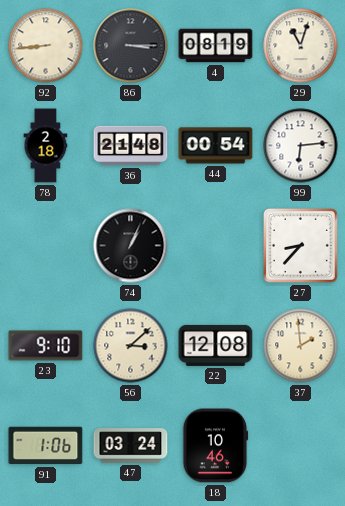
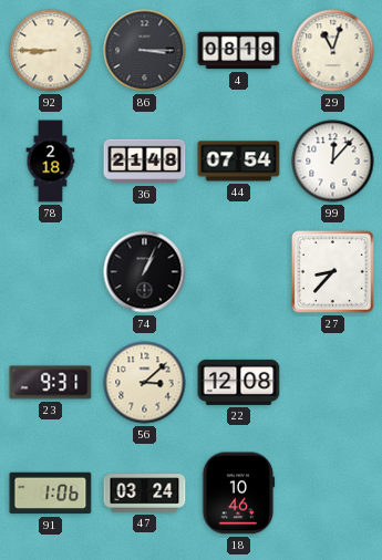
92: 8:44 -> 8:45
44: 00:54 -> 07:54
99: 6:14 -> 12:07
23: 9:10 -> 9:31
37: 1:59 -> none
